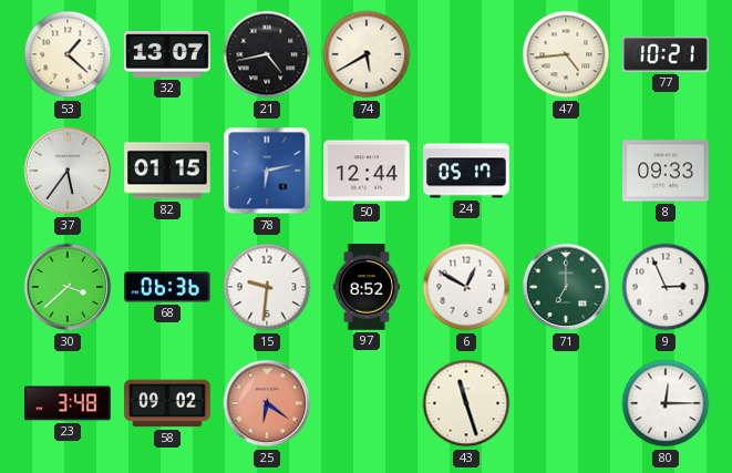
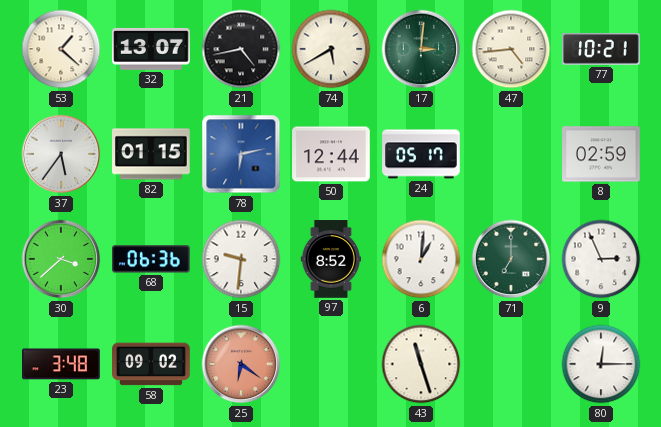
17: none -> 3:01
8: 09:33 -> 02:59
6: 12:50 -> 1:01
